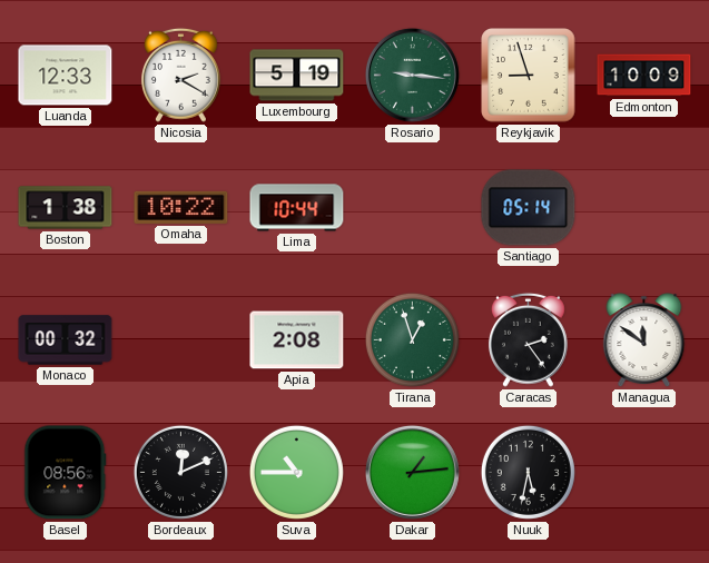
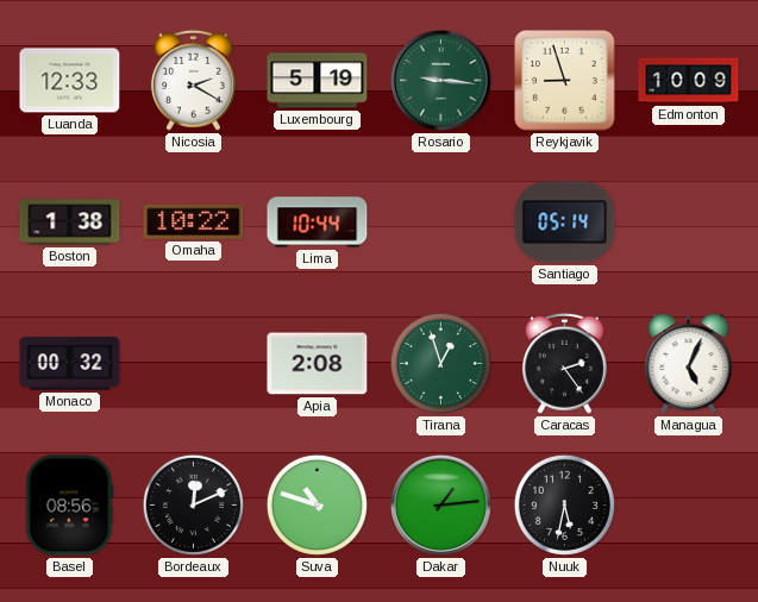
Managua: 11:51 -> 5:04
Suva: 10:45 -> 10:48
